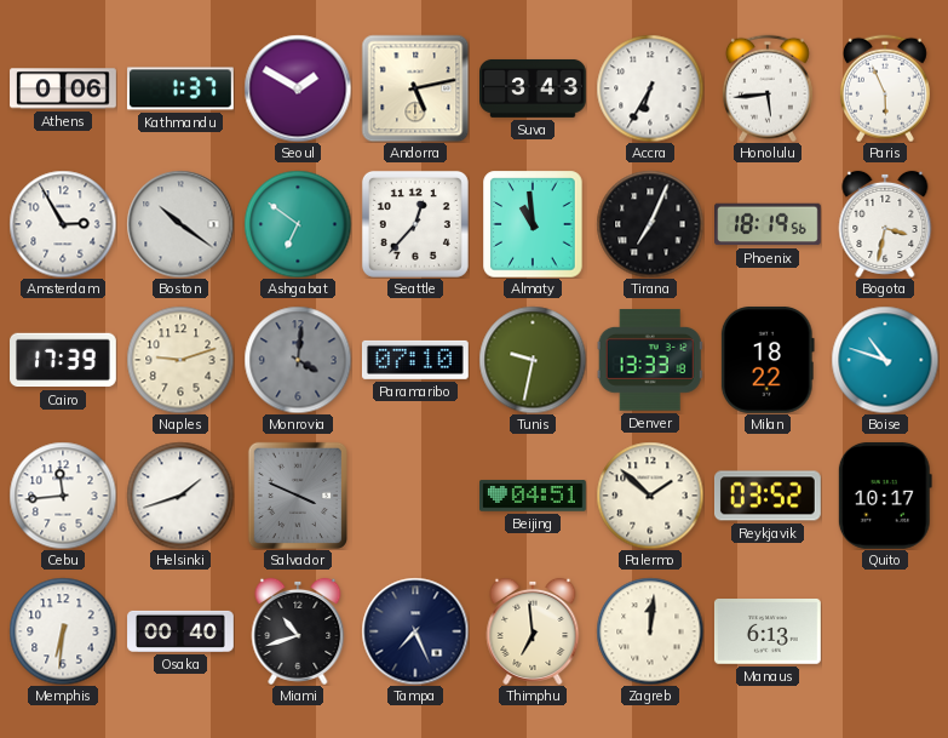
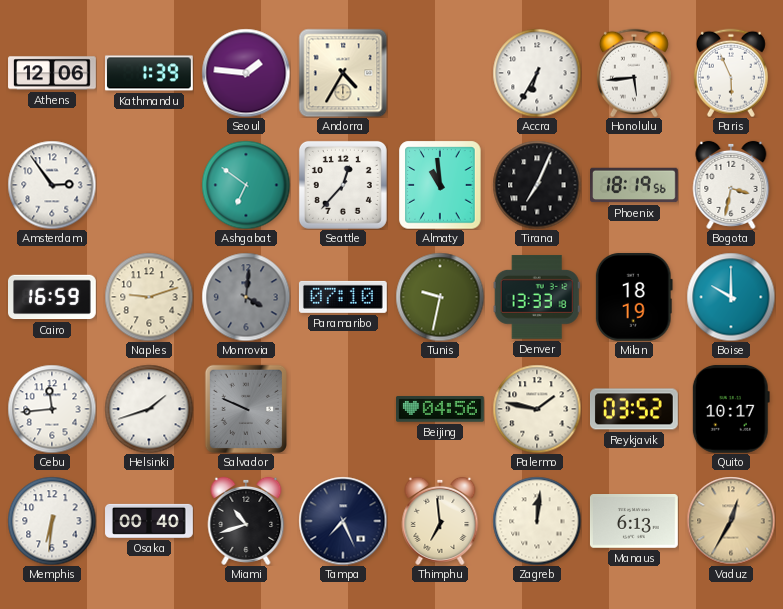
Athens: 0:06 -> 12:06
Kathmandu: 1:37 -> 1:39
Seoul: 1:50 -> 1:46
Andorra: 5:13 -> 4:35
Suva: 3:43 -> none
Amsterdam: 2:55 -> 2:54
Boston: 10:21 -> none
Cairo: 17:39 -> 16:59
Milan: 18:22 -> 18:19
Boise: 10:48 -> 10:00
Salvador: 3:49 -> 9:49
Beijing: 04:51 -> 04:56
Palermo: 1:52 -> 1:47
Vaduz: none -> 12:35
